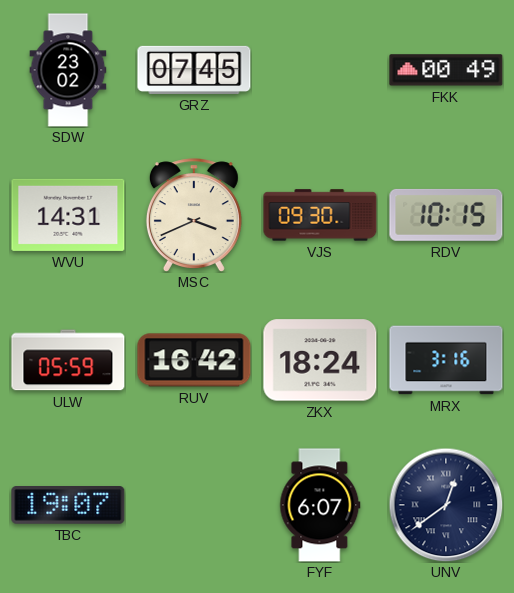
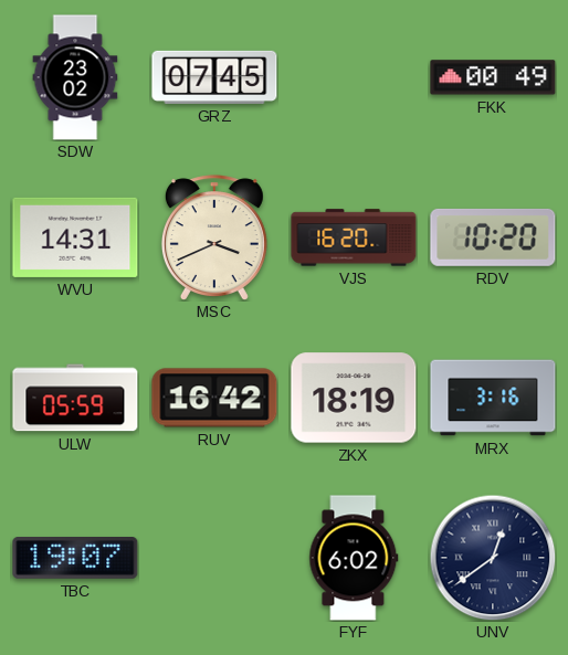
VJS: 09:30 -> 16:20
RDV: 10:15 -> 10:20
ZKX: 18:24 -> 18:19
FYF: 6:07 -> 6:02
